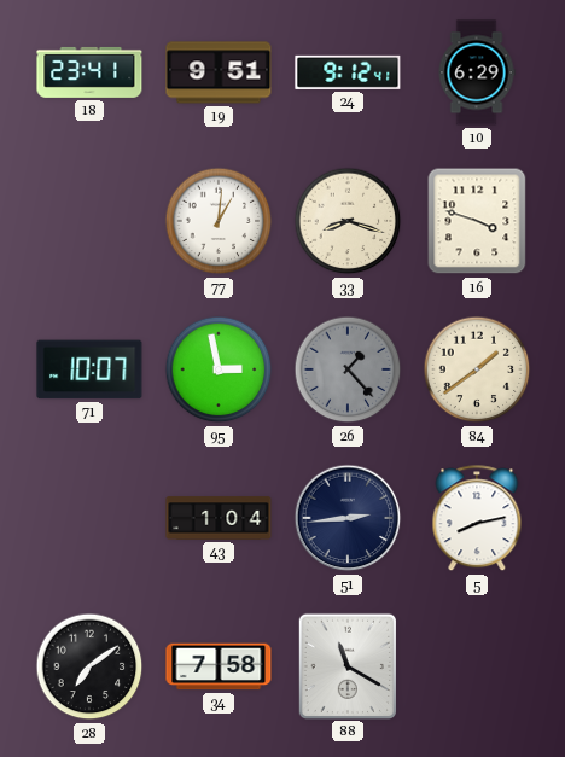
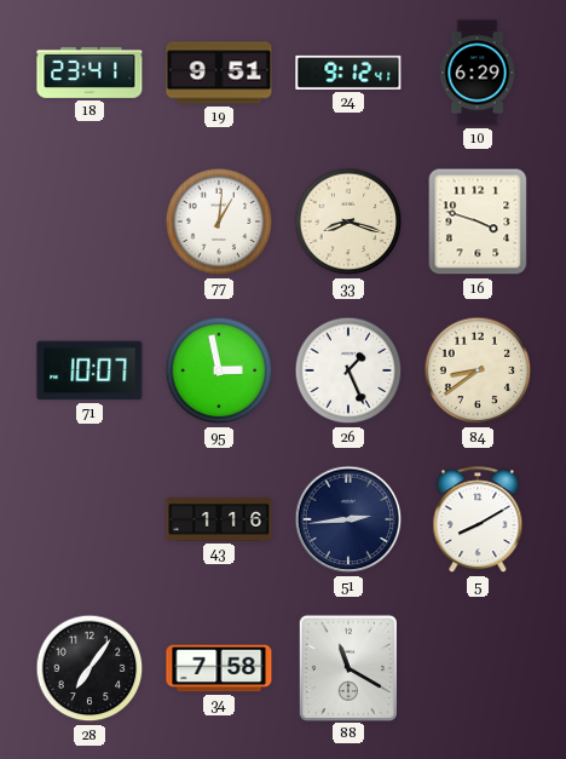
26: 1:23 -> 1:26
26 dial: grey -> white
84: 1:39 -> 8:39
43: 1:04 -> 1:16
5: 8:13 -> 8:10
28: 7:09 -> 7:06
